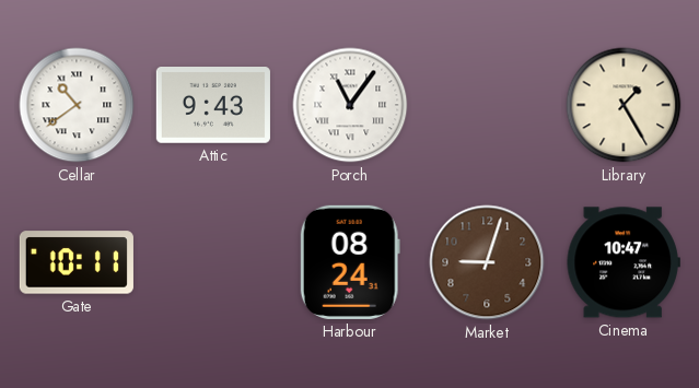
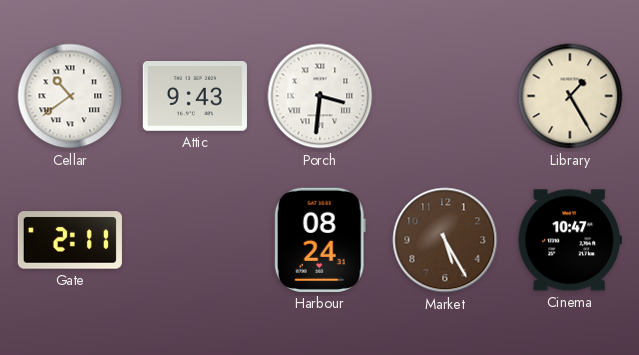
Porch: 11:06 -> 3:31
Gate: 10:11 -> 2:11
Market: 9:03 -> 5:25
